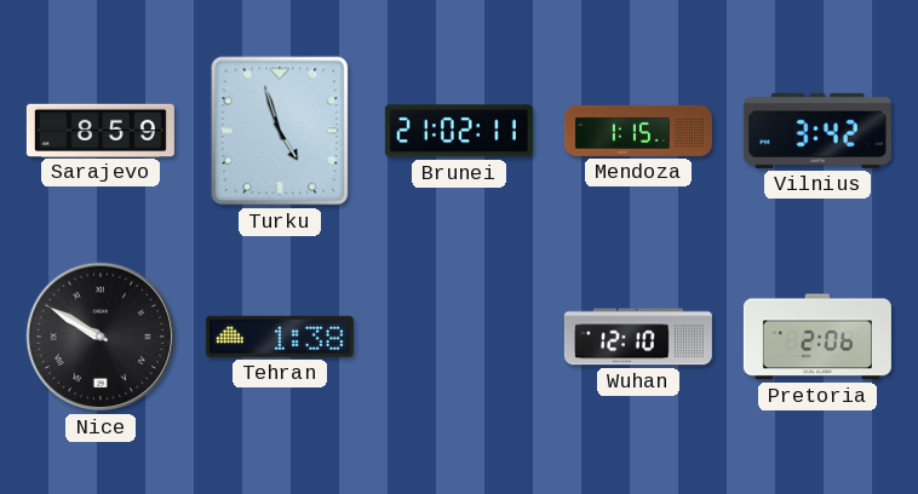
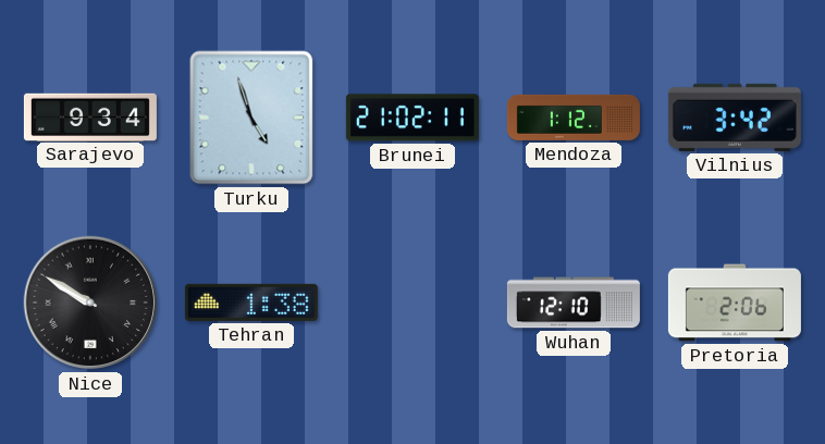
Sarajevo: 8:59 -> 9:34
Mendoza: 1:15 -> 1:12
